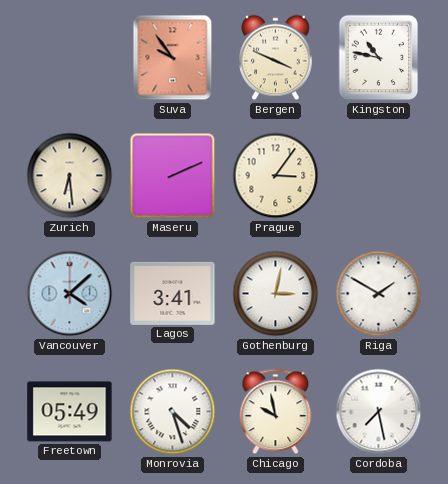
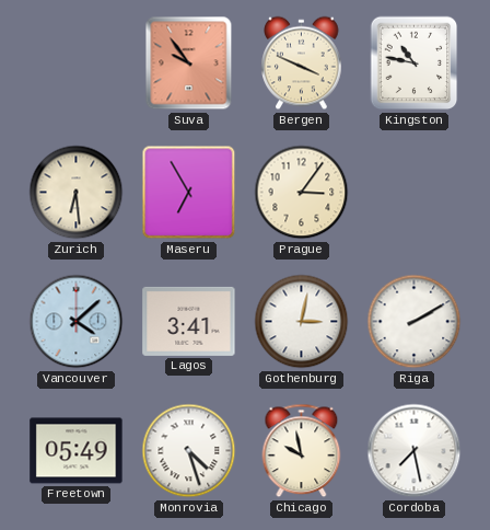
Maseru: 2:11 -> 6:55
Riga: 1:50 -> 2:10
